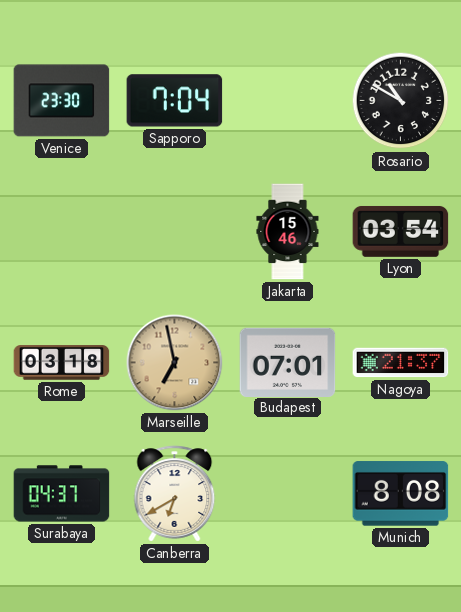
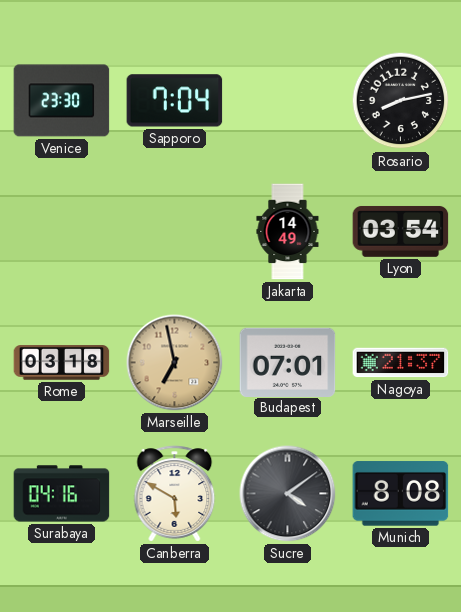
Rosario: 10:50 -> 8:13
Jakarta: 15:46 -> 14:49
Surabaya: 04:37 -> 04:16
Canberra: 6:40 -> 5:50
Sucre: none -> 4:09
